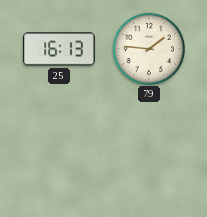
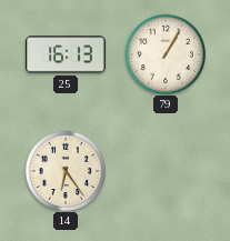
79: 1:46 -> 1:05
14: none -> 6:24
